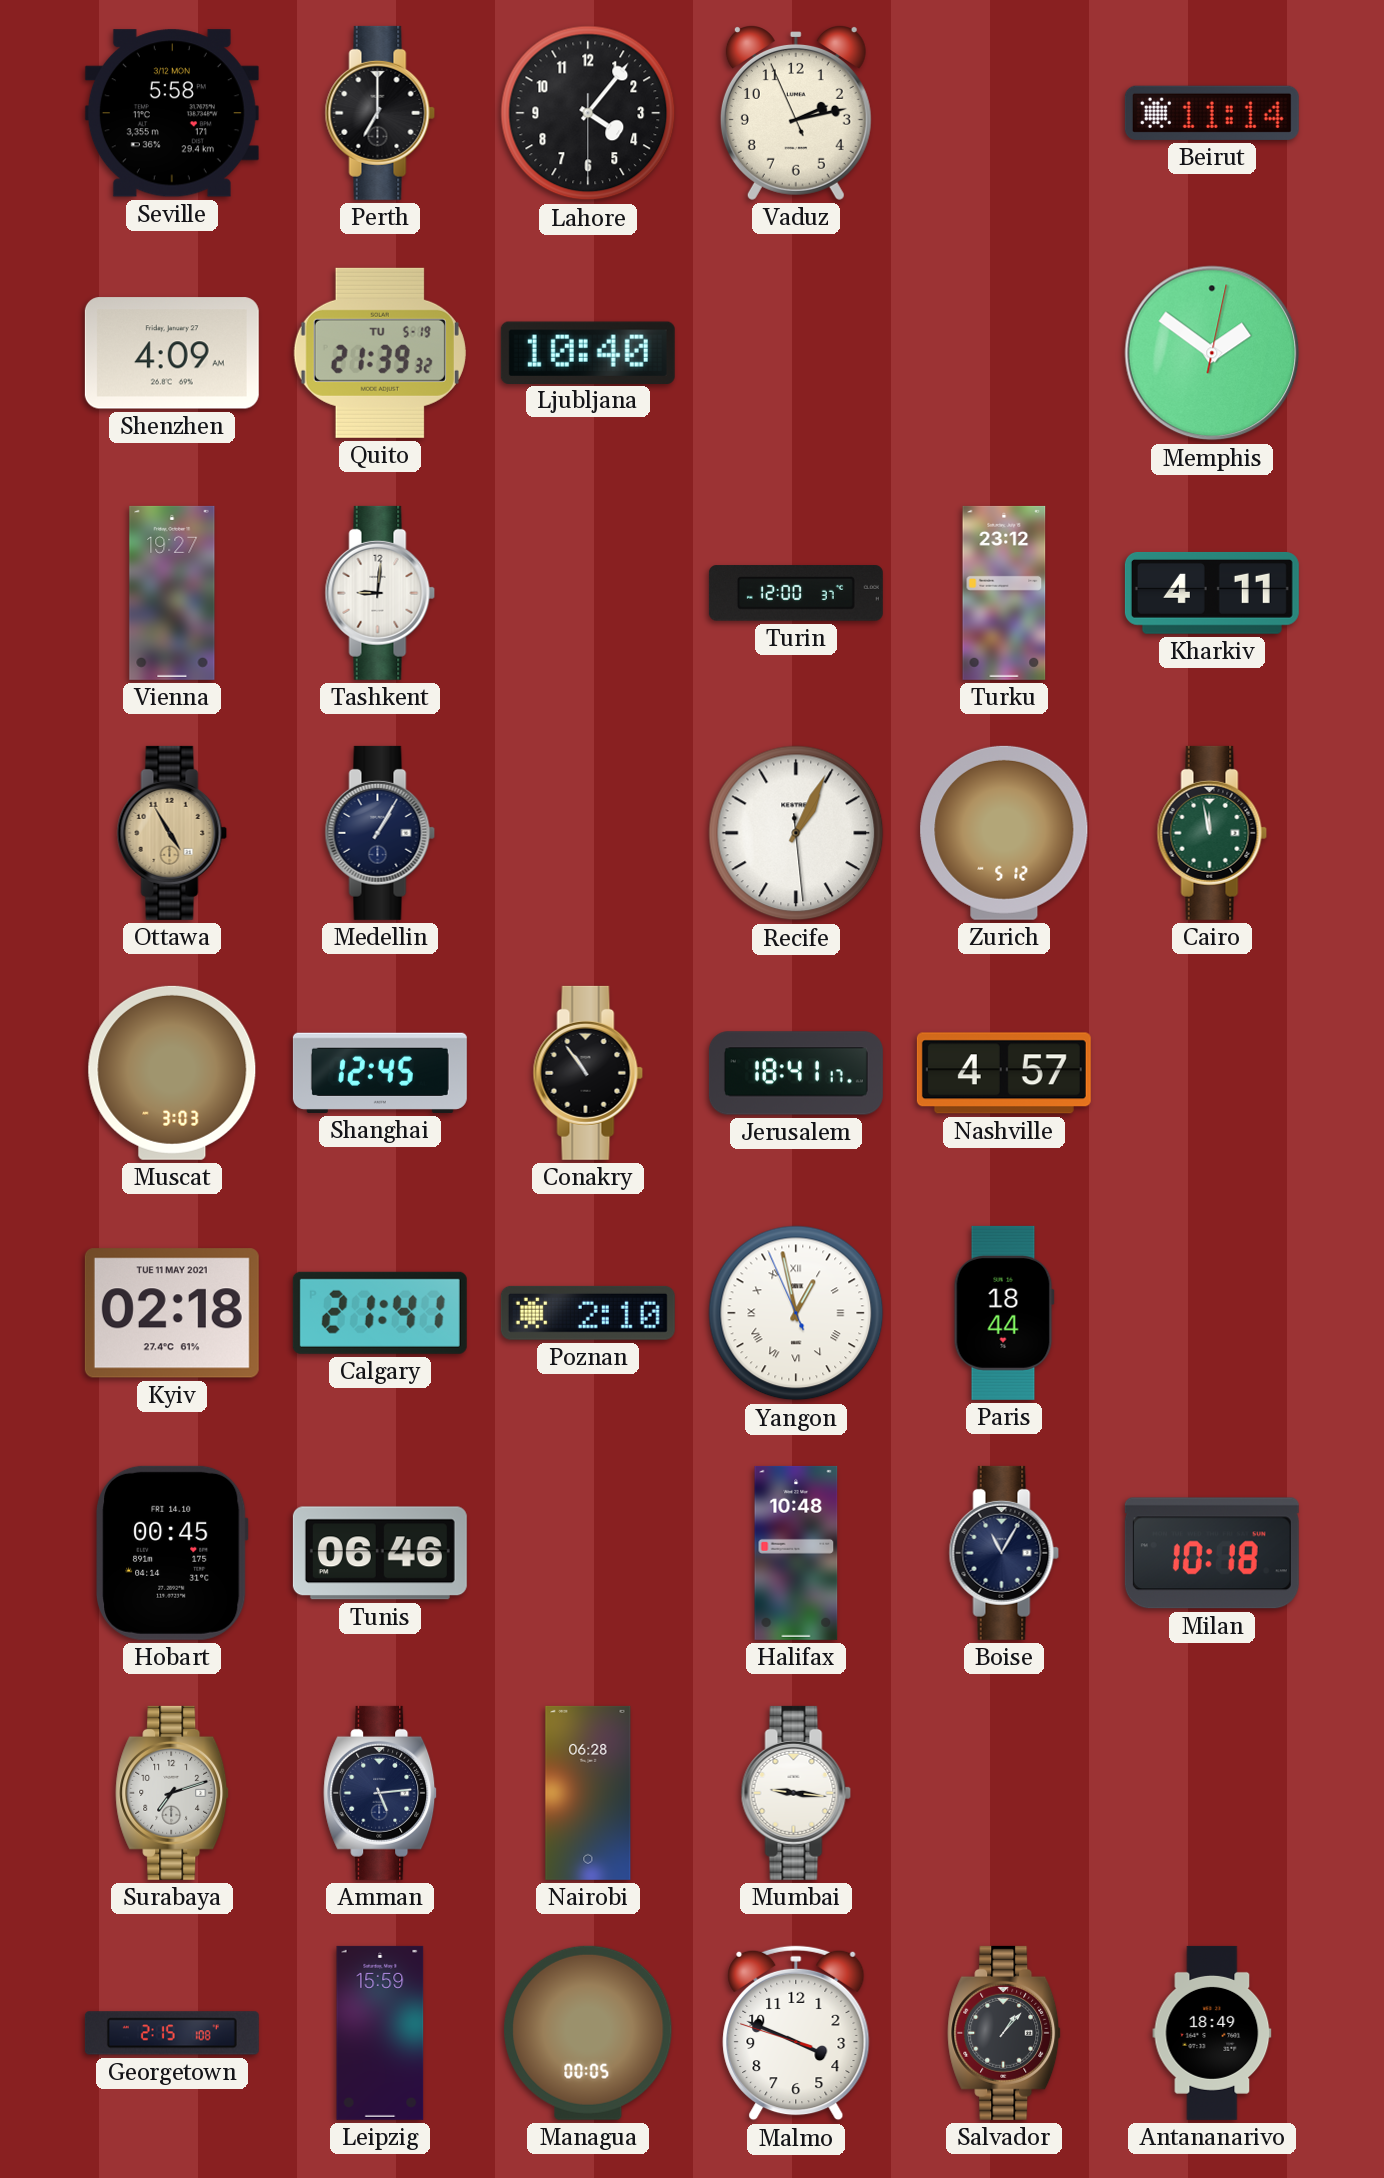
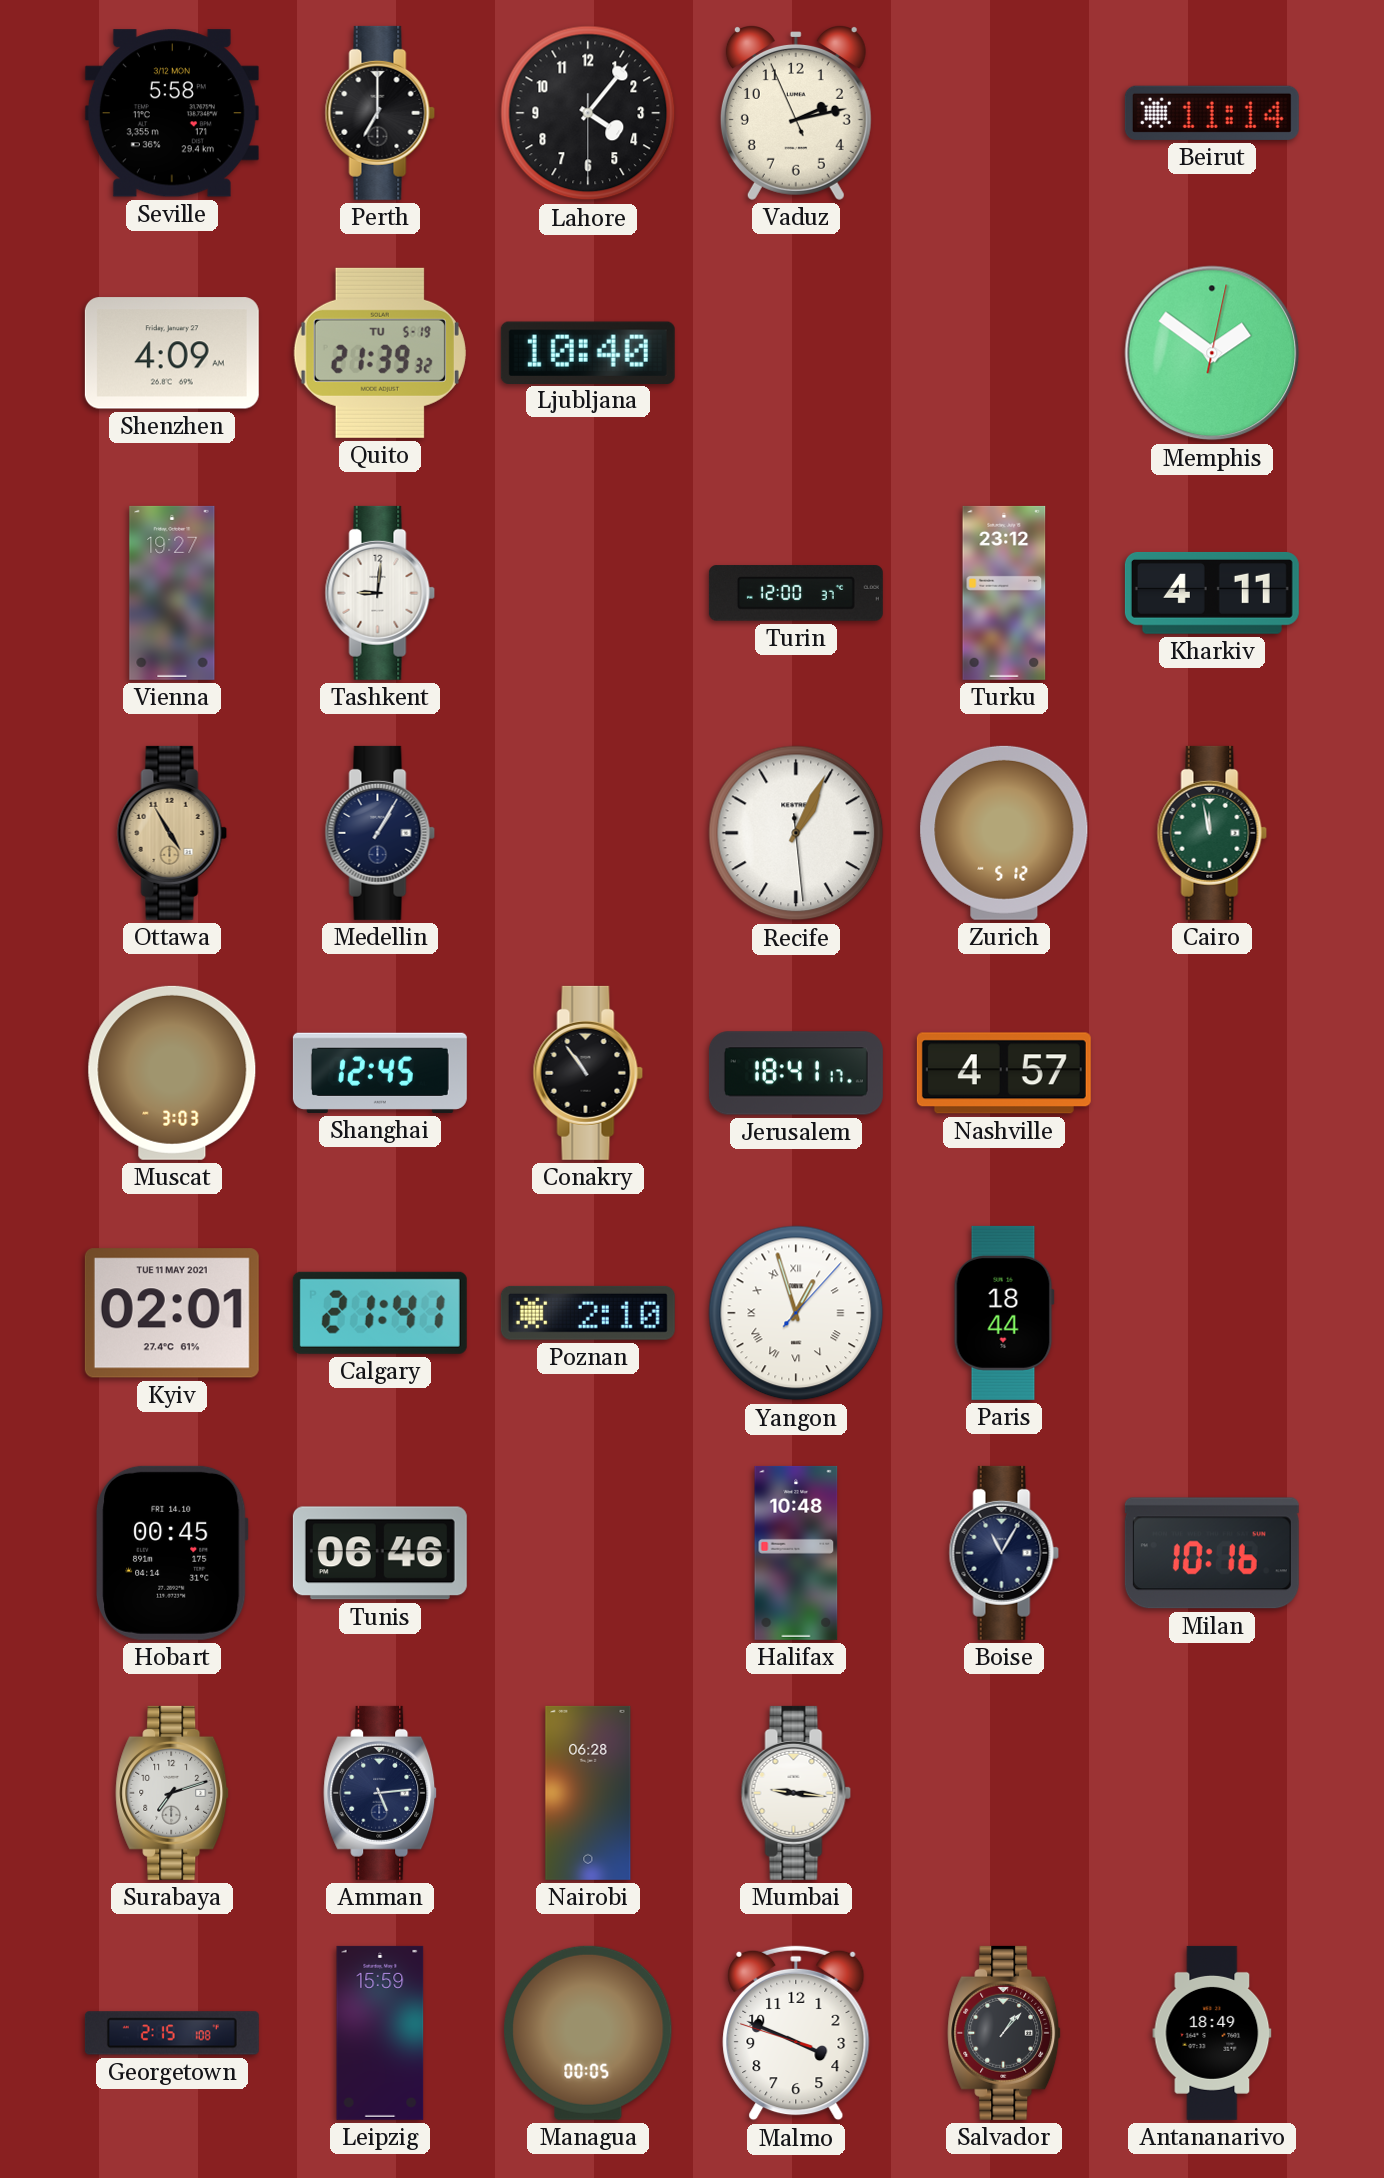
Kyiv: 02:18 -> 02:01
Yangon: 12:57:56 -> 12:57:07
Milan: 10:18 -> 10:16
